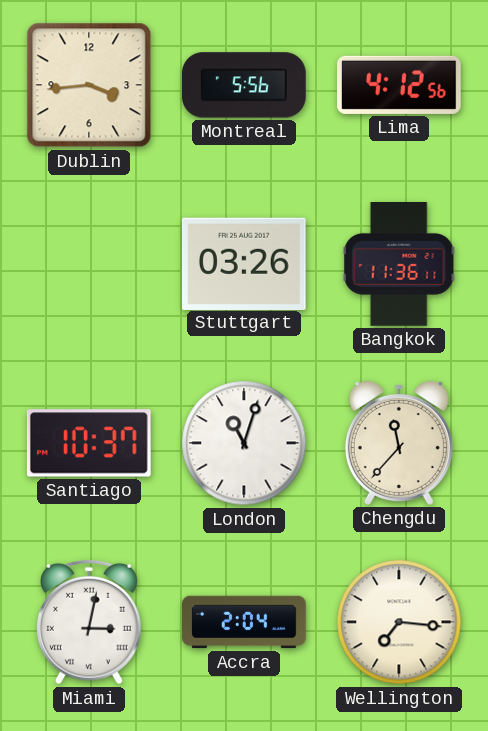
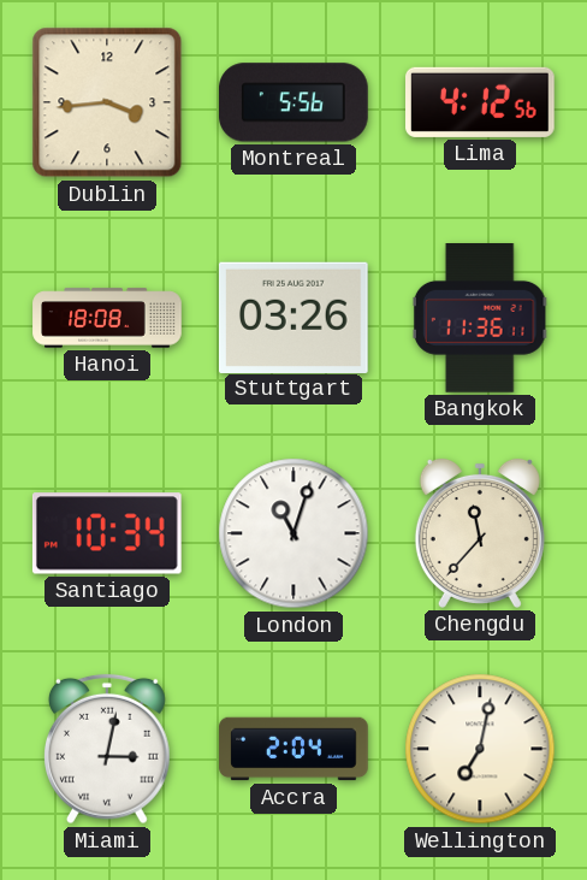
Hanoi: none -> 18:08
Santiago: 10:37 -> 10:34
Wellington: 7:16 -> 7:02
